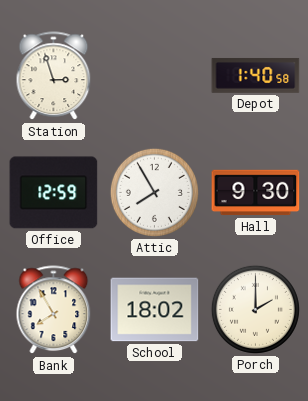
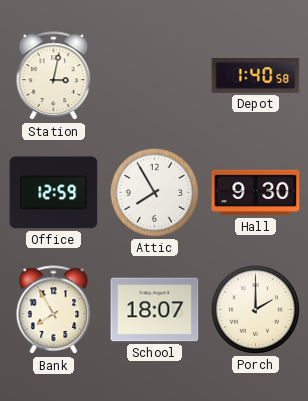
Station: 2:57 -> 3:02
School: 18:02 -> 18:07
